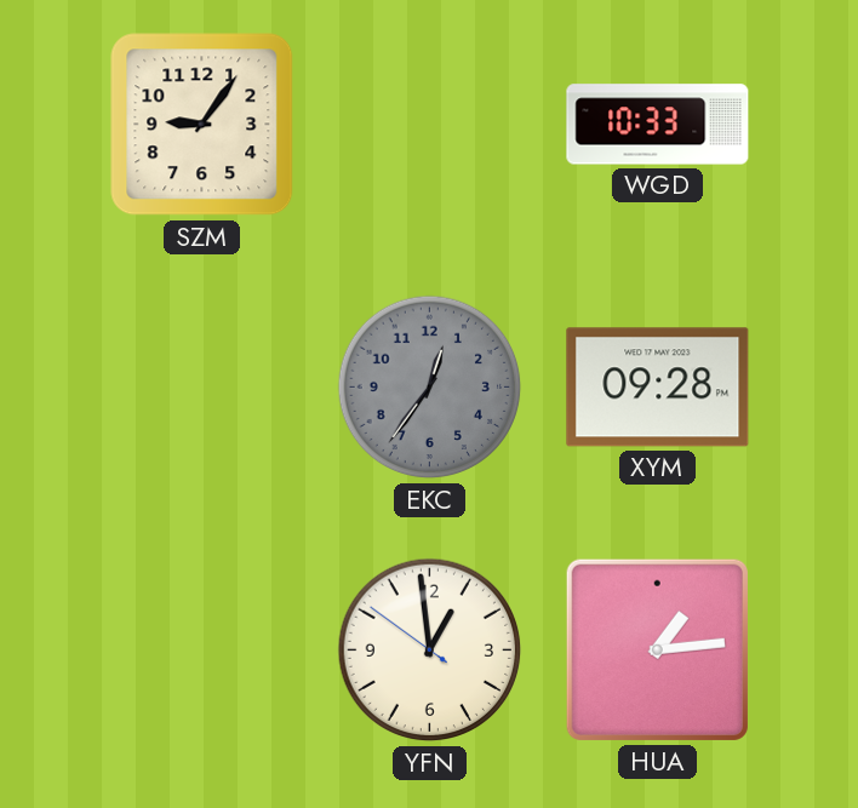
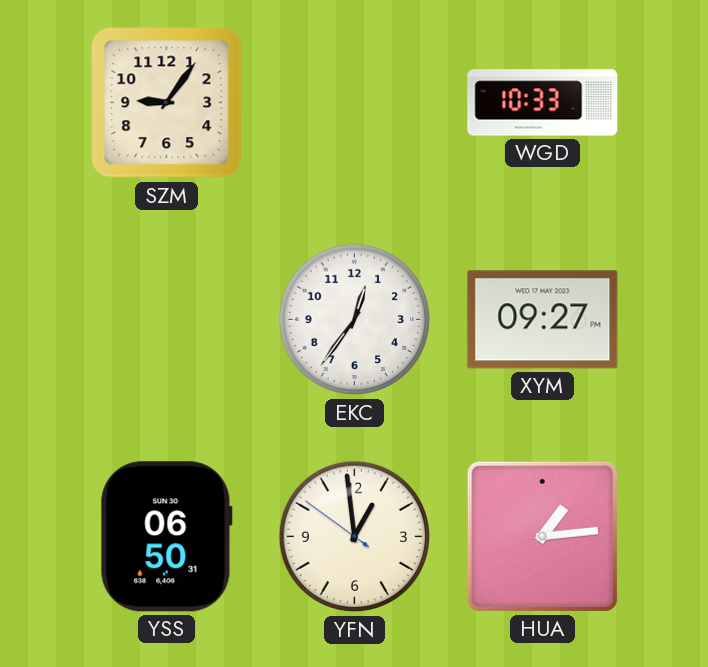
EKC dial: grey -> white
XYM: 09:28 -> 09:27
YSS: none -> 06:50
